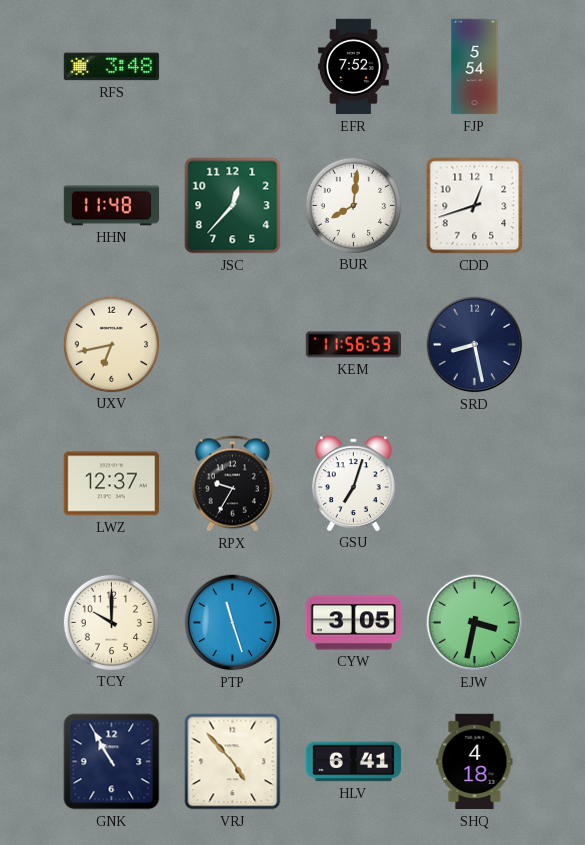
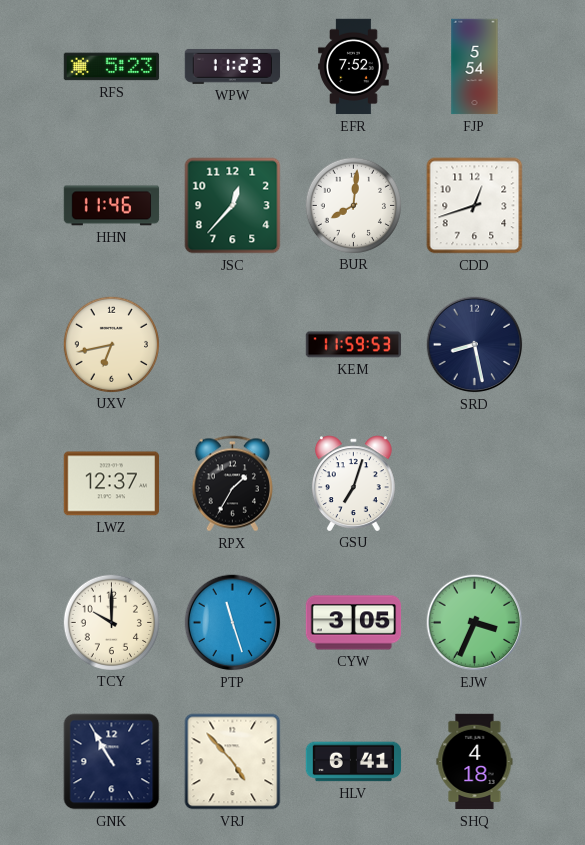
RFS: 3:48 -> 5:23
WPW: none -> 11:23
HHN: 11:48 -> 11:46
KEM: 11:56 -> 11:59
RPX: 9:35 -> 1:35
EJW: 3:32 -> 3:34
